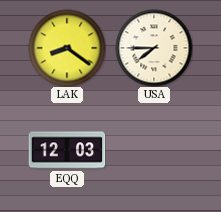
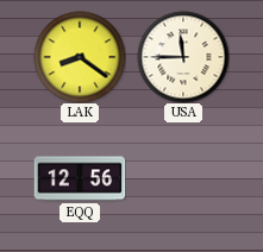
USA: 7:45 -> 11:45
EQQ: 12:03 -> 12:56
